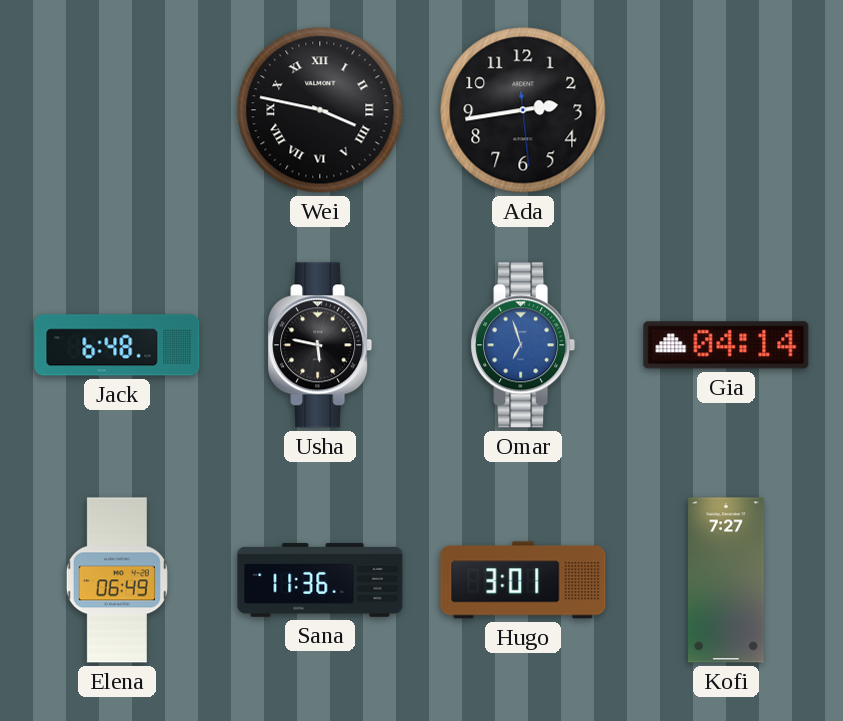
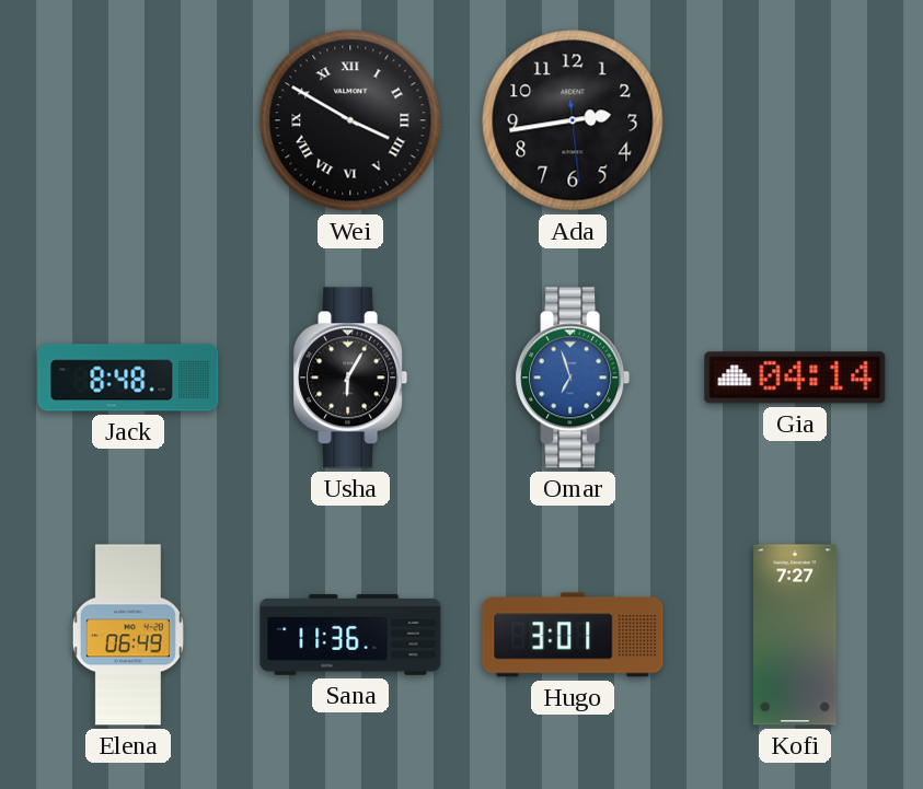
Wei: 3:47 -> 3:50
Jack: 6:48 -> 8:48
Usha: 5:47 -> 6:05
